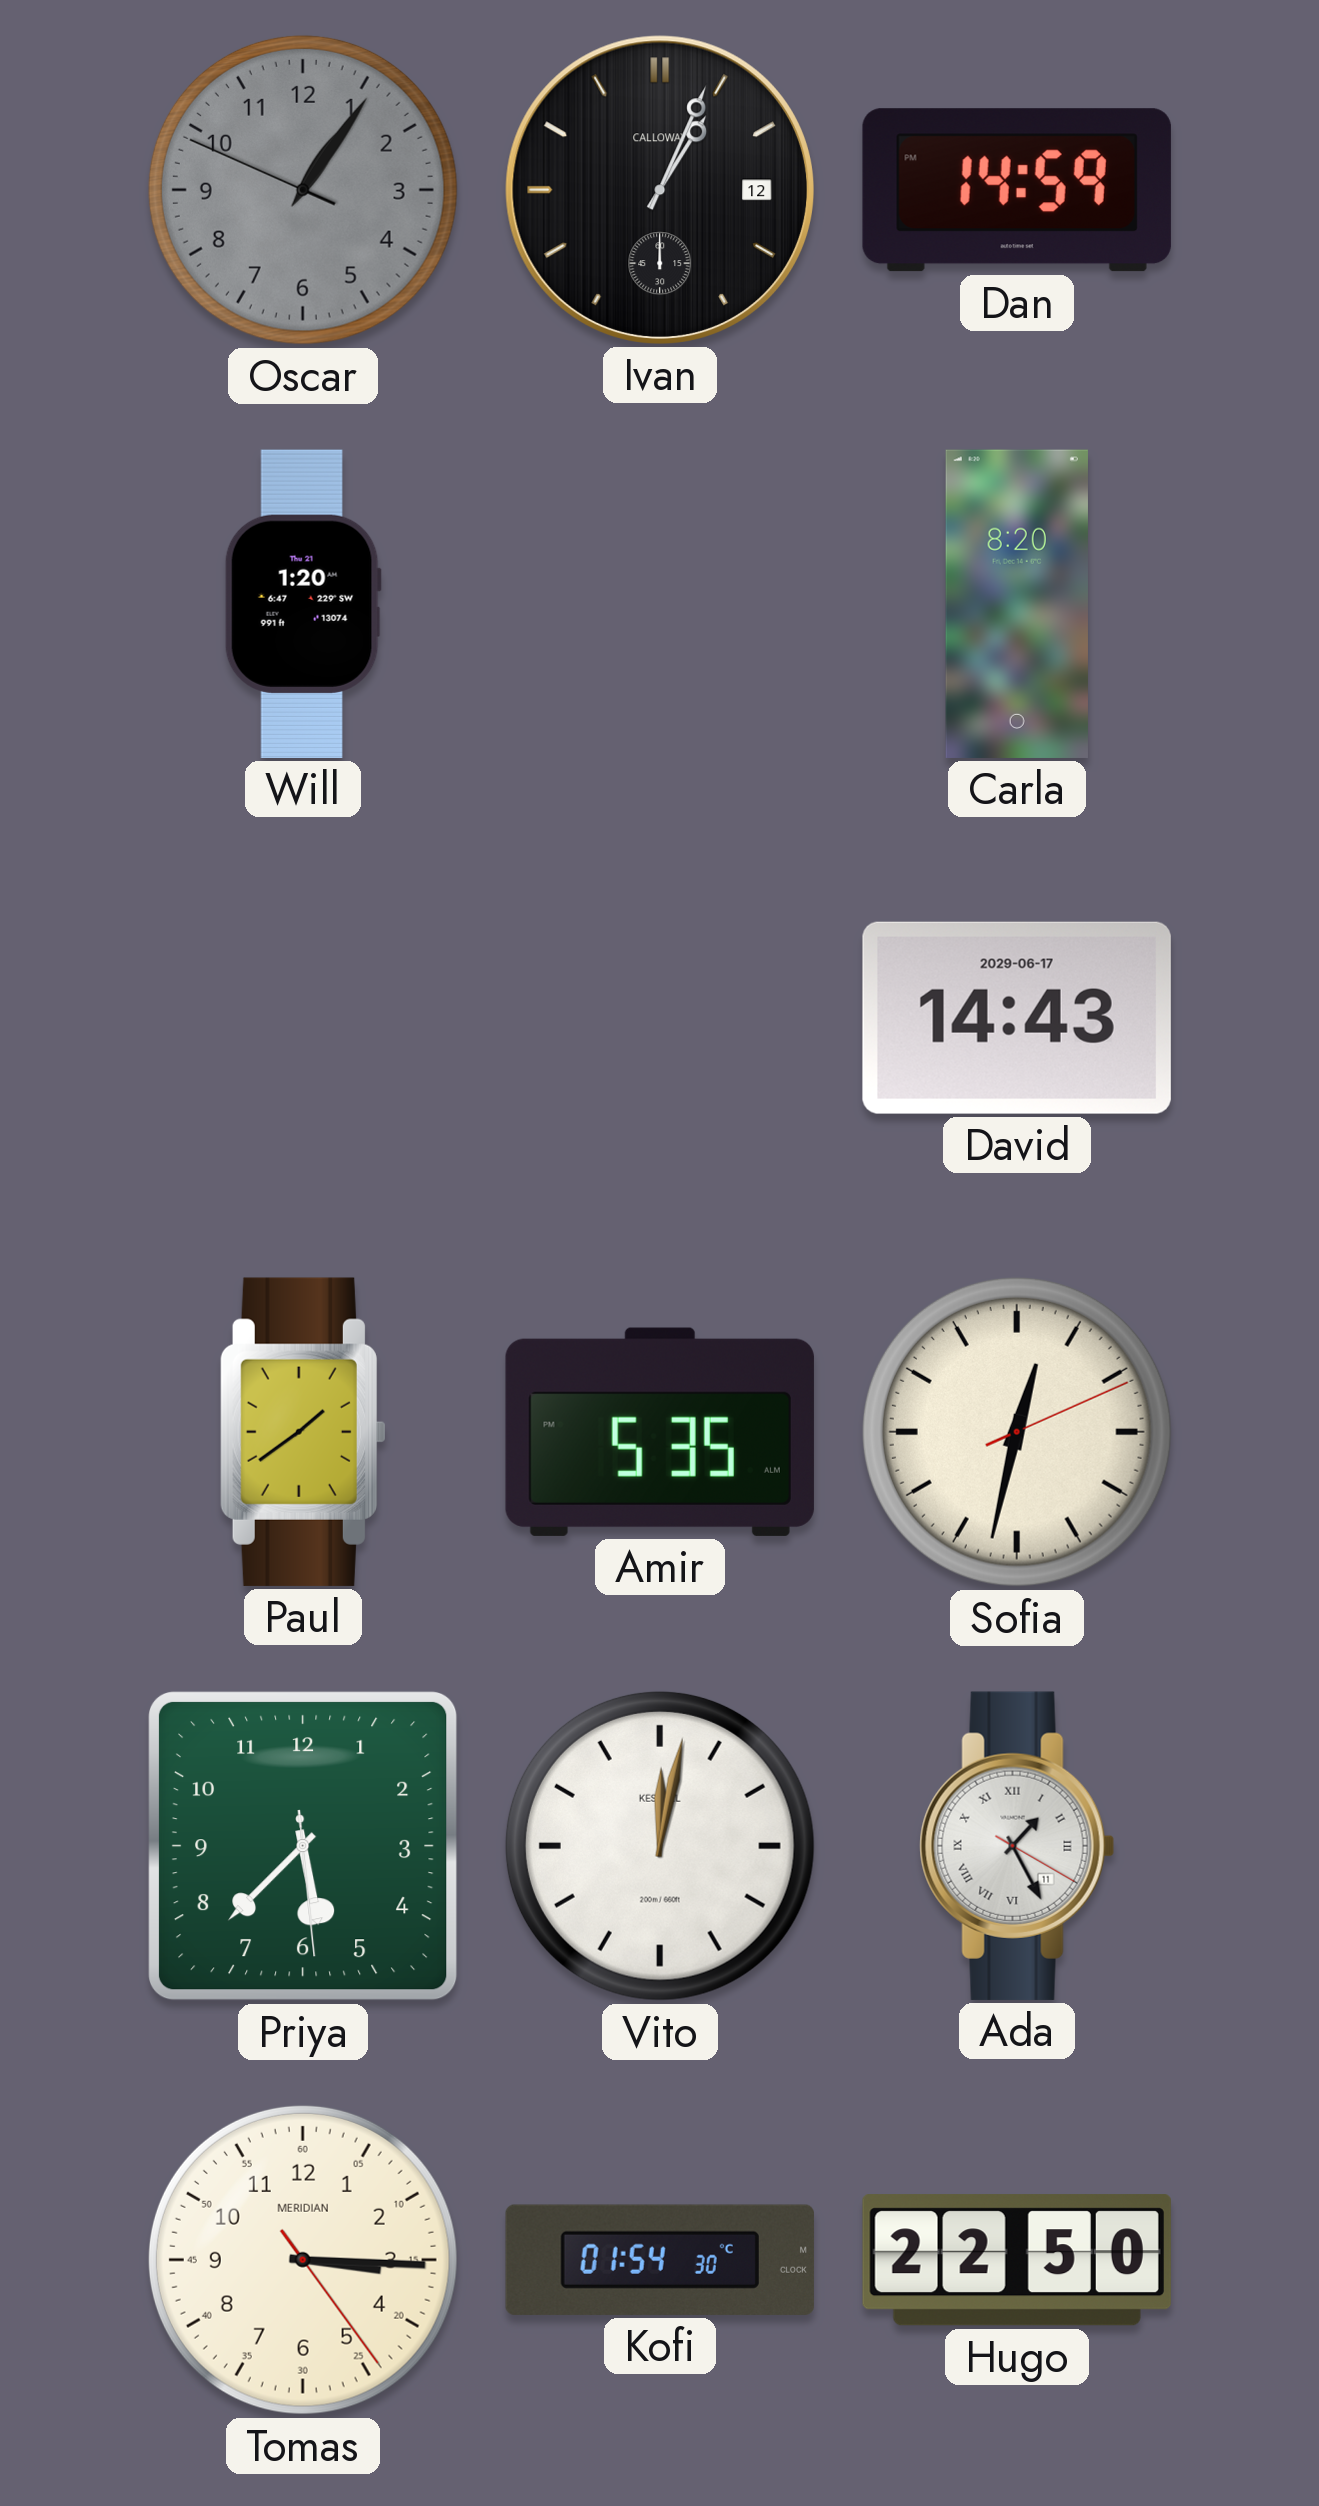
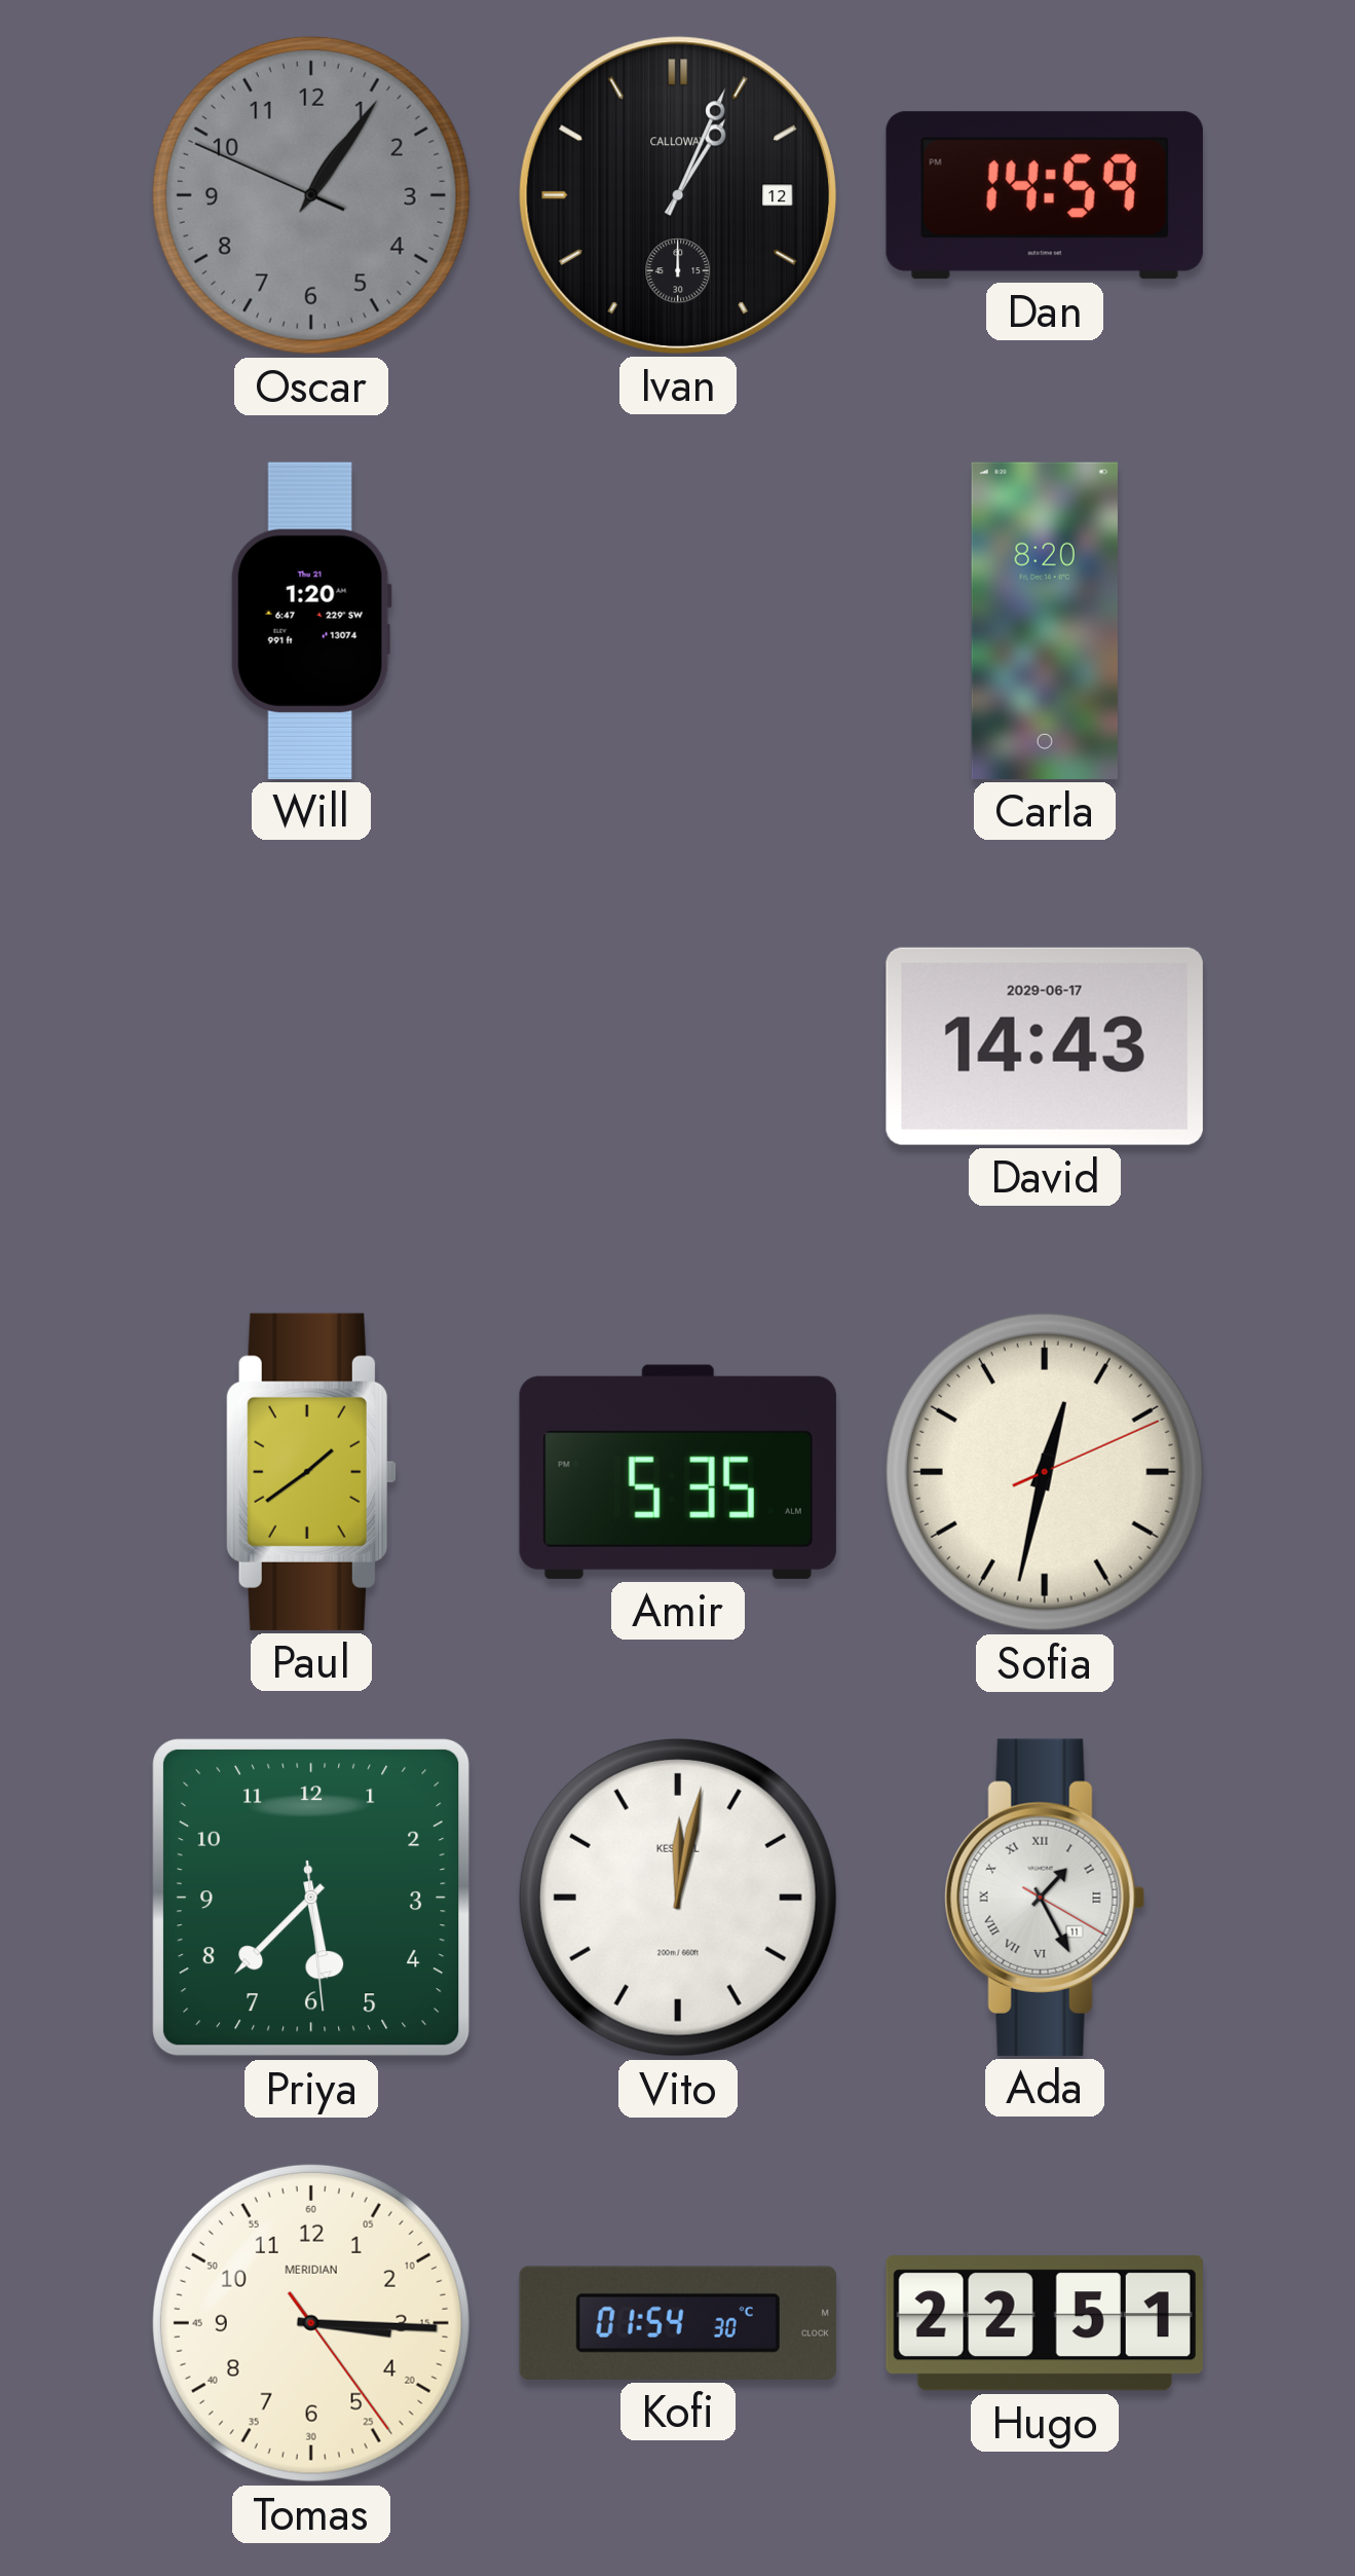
Hugo: 22:50 -> 22:51
